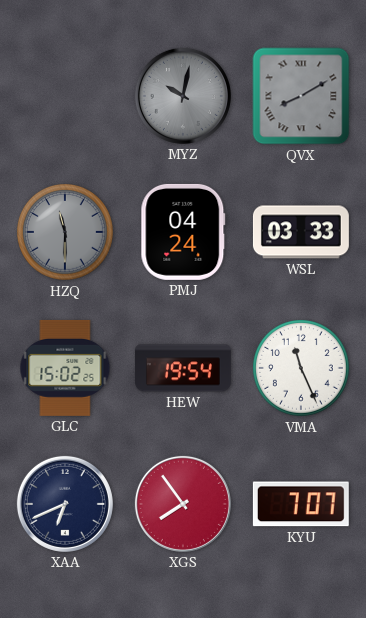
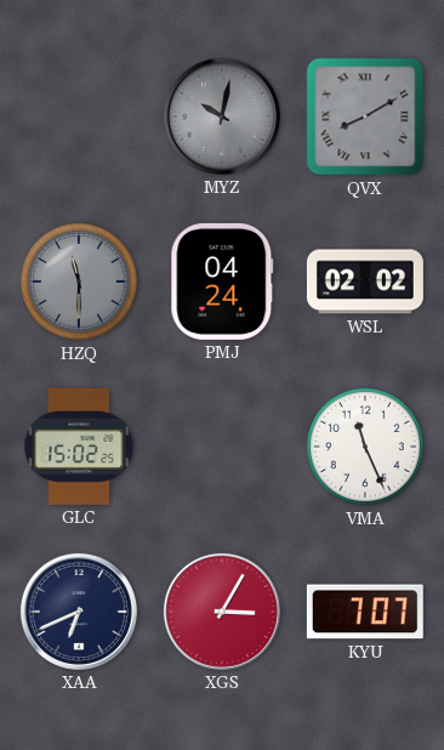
WSL: 03:33 -> 02:02
HEW: 19:54 -> none
XGS: 7:54 -> 3:05
